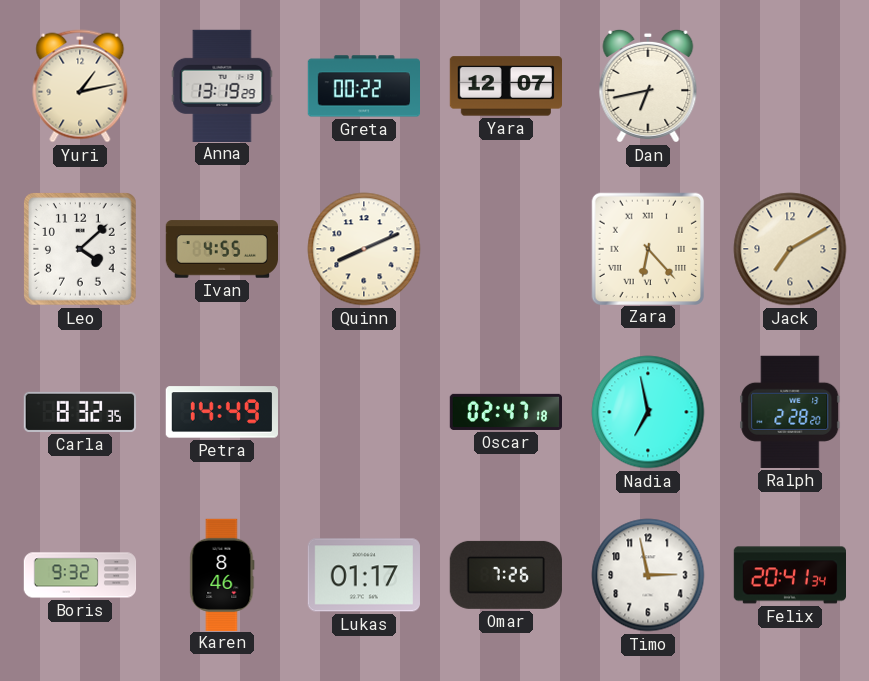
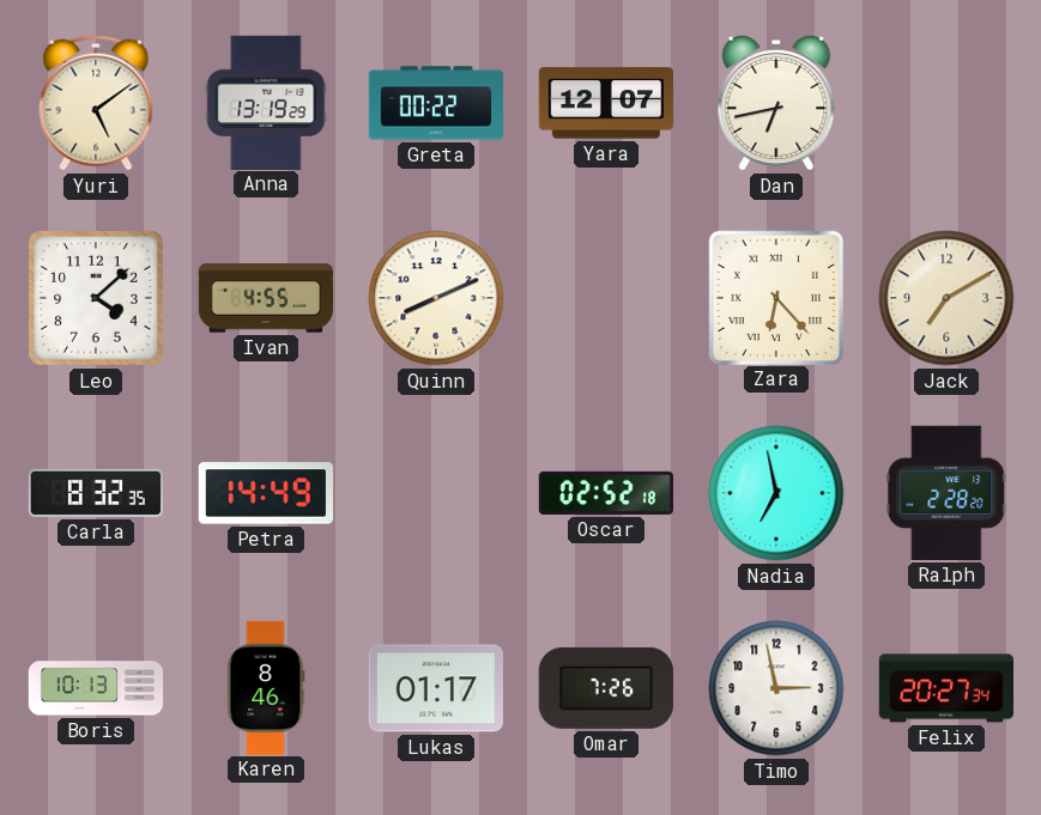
Yuri: 1:13 -> 5:09
Oscar: 02:47 -> 02:52
Boris: 9:32 -> 10:13
Felix: 20:41 -> 20:27
